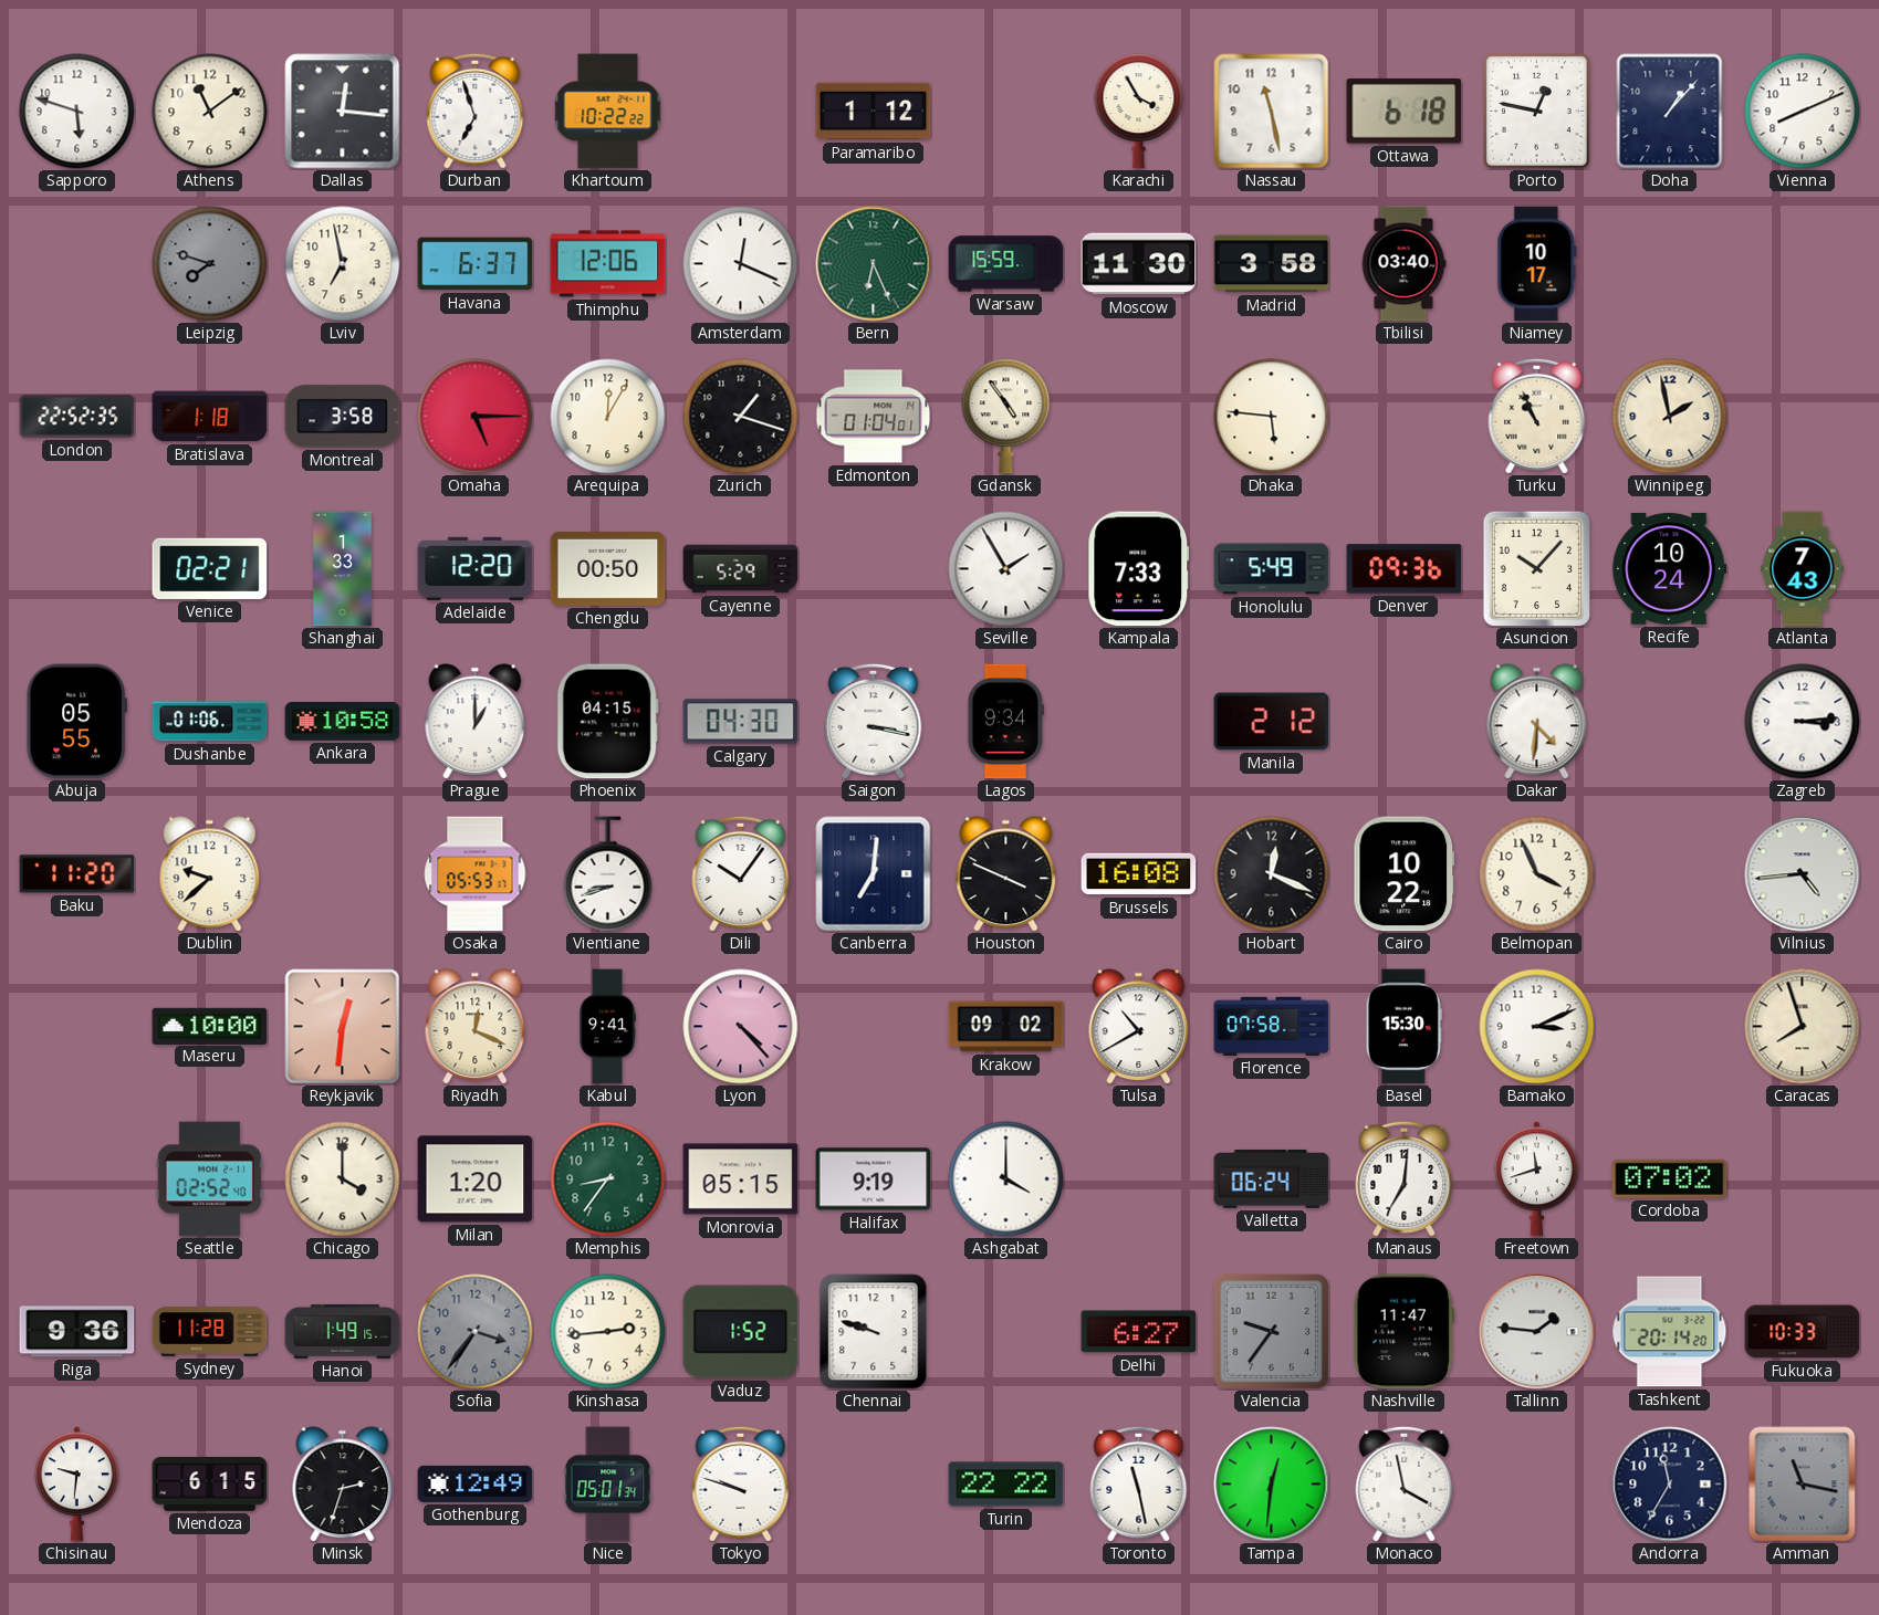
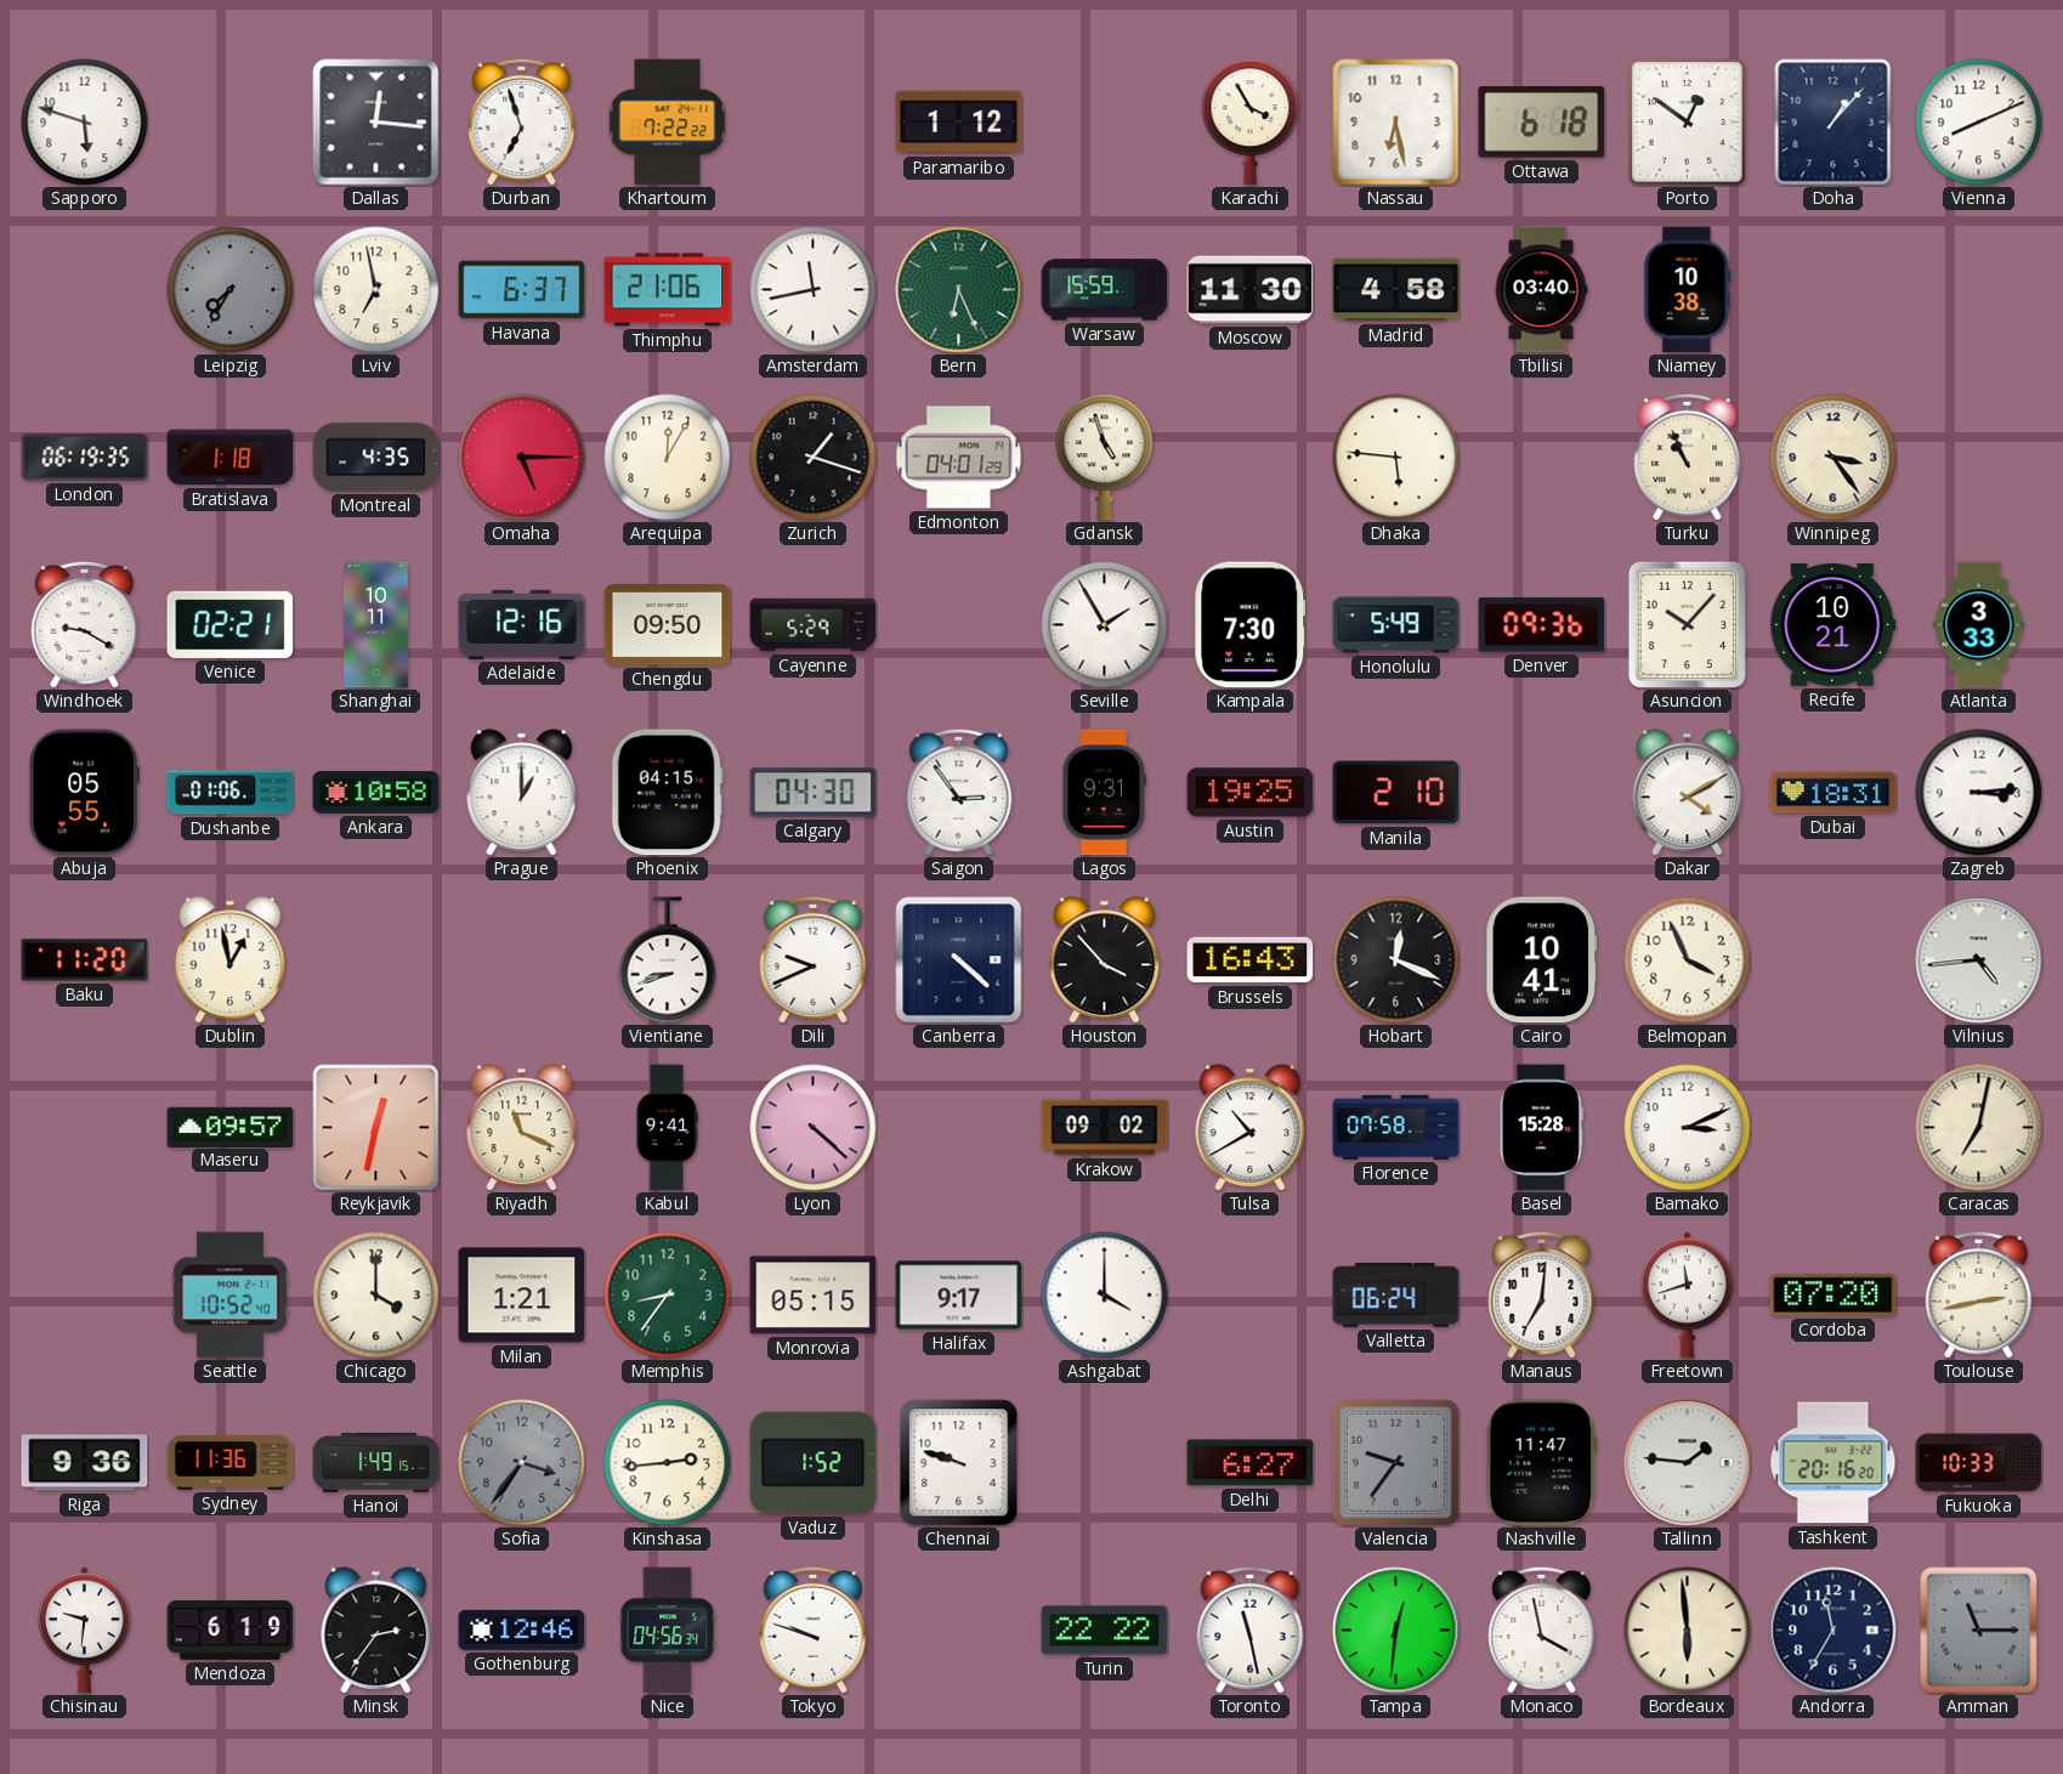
Athens: 11:09 -> none
Khartoum: 10:22 -> 7:22
Nassau: 11:28 -> 6:28
Porto: 12:47 -> 12:51
Leipzig: 7:48 -> 7:35
Thimphu: 12:06 -> 21:06
Amsterdam: 12:19 -> 11:43
Madrid: 3:58 -> 4:58
Niamey: 10:17 -> 10:38
London: 22:52 -> 06:19
Montreal: 3:58 -> 4:35
Edmonton: 01:04 -> 04:01
Gdansk: 4:54 -> 4:57
Winnipeg: 1:58 -> 3:24
Windhoek: none -> 9:20
Shanghai: 1:33 -> 10:11
Adelaide: 12:20 -> 12:16
Chengdu: 00:50 -> 09:50
Kampala: 7:33 -> 7:30
Recife: 10:24 -> 10:21
Atlanta: 7:43 -> 3:33
Saigon: 3:17 -> 2:54
Lagos: 9:34 -> 9:31
Austin: none -> 19:25
Manila: 2:12 -> 2:10
Dakar: 4:31 -> 4:10
Dubai: none -> 18:31
Dublin: 9:38 -> 12:58
Osaka: 05:53 -> none
Dili: 10:06 -> 9:41
Canberra: 7:01 -> 4:22
Houston: 3:49 -> 3:53
Brussels: 16:08 -> 16:43
Cairo: 10:22 -> 10:41
Maseru: 10:00 -> 09:57
Reykjavik: 12:31 -> 12:32
Riyadh: 12:19 -> 11:19
Lyon: 4:23 -> 4:22
Basel: 15:30 -> 15:28
Caracas: 7:57 -> 7:02
Seattle: 02:52 -> 10:52
Milan: 1:20 -> 1:21
Halifax: 9:19 -> 9:17
Cordoba: 07:02 -> 07:20
Toulouse: none -> 2:43
Sydney: 11:28 -> 11:36
Tashkent: 20:14 -> 20:16
Mendoza: 6:15 -> 6:19
Minsk: 2:33 -> 2:36
Gothenburg: 12:49 -> 12:46
Nice: 05:01 -> 04:56
Bordeaux: none -> 5:59
Amman: 11:17 -> 11:15
